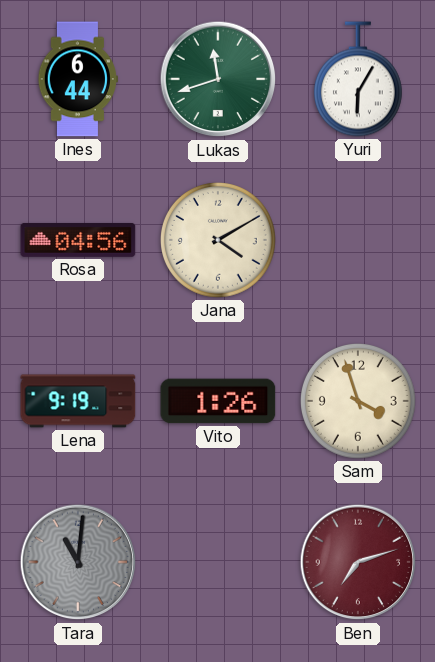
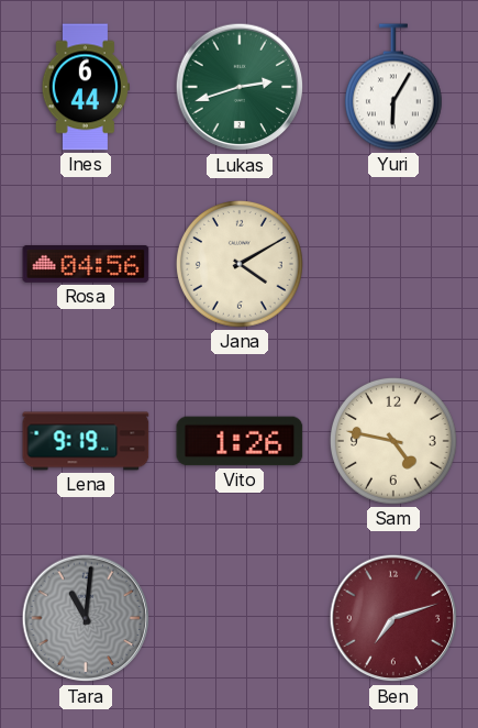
Lukas: 11:42 -> 2:42
Sam: 3:57 -> 4:47
